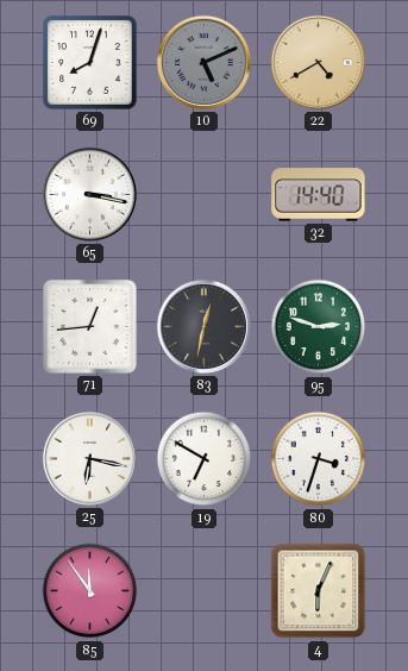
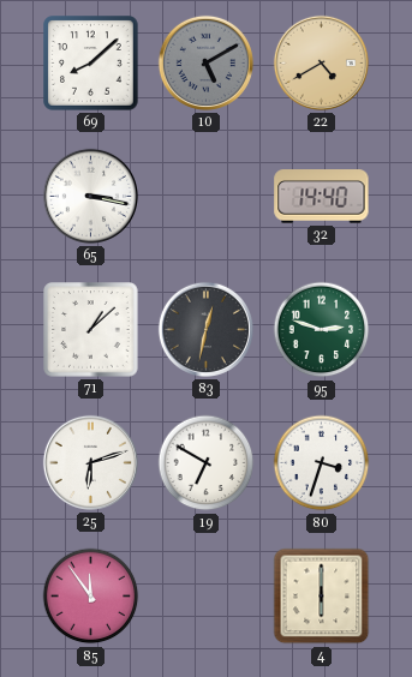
69: 8:03 -> 8:08
10: 5:11 -> 5:10
71: 12:44 -> 1:08
25: 6:17 -> 6:12
4: 6:04 -> 6:00
